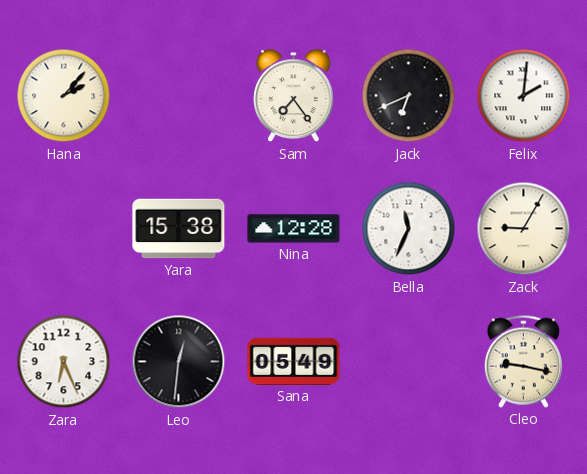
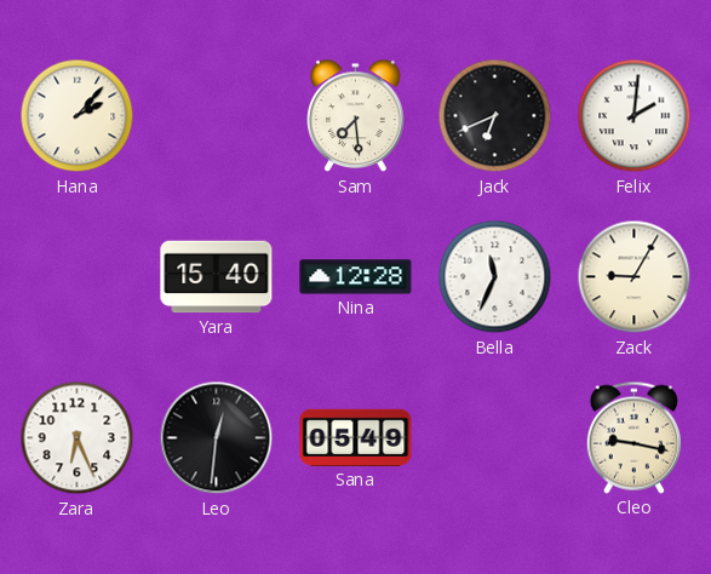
Sam: 7:24 -> 7:29
Yara: 15:38 -> 15:40
